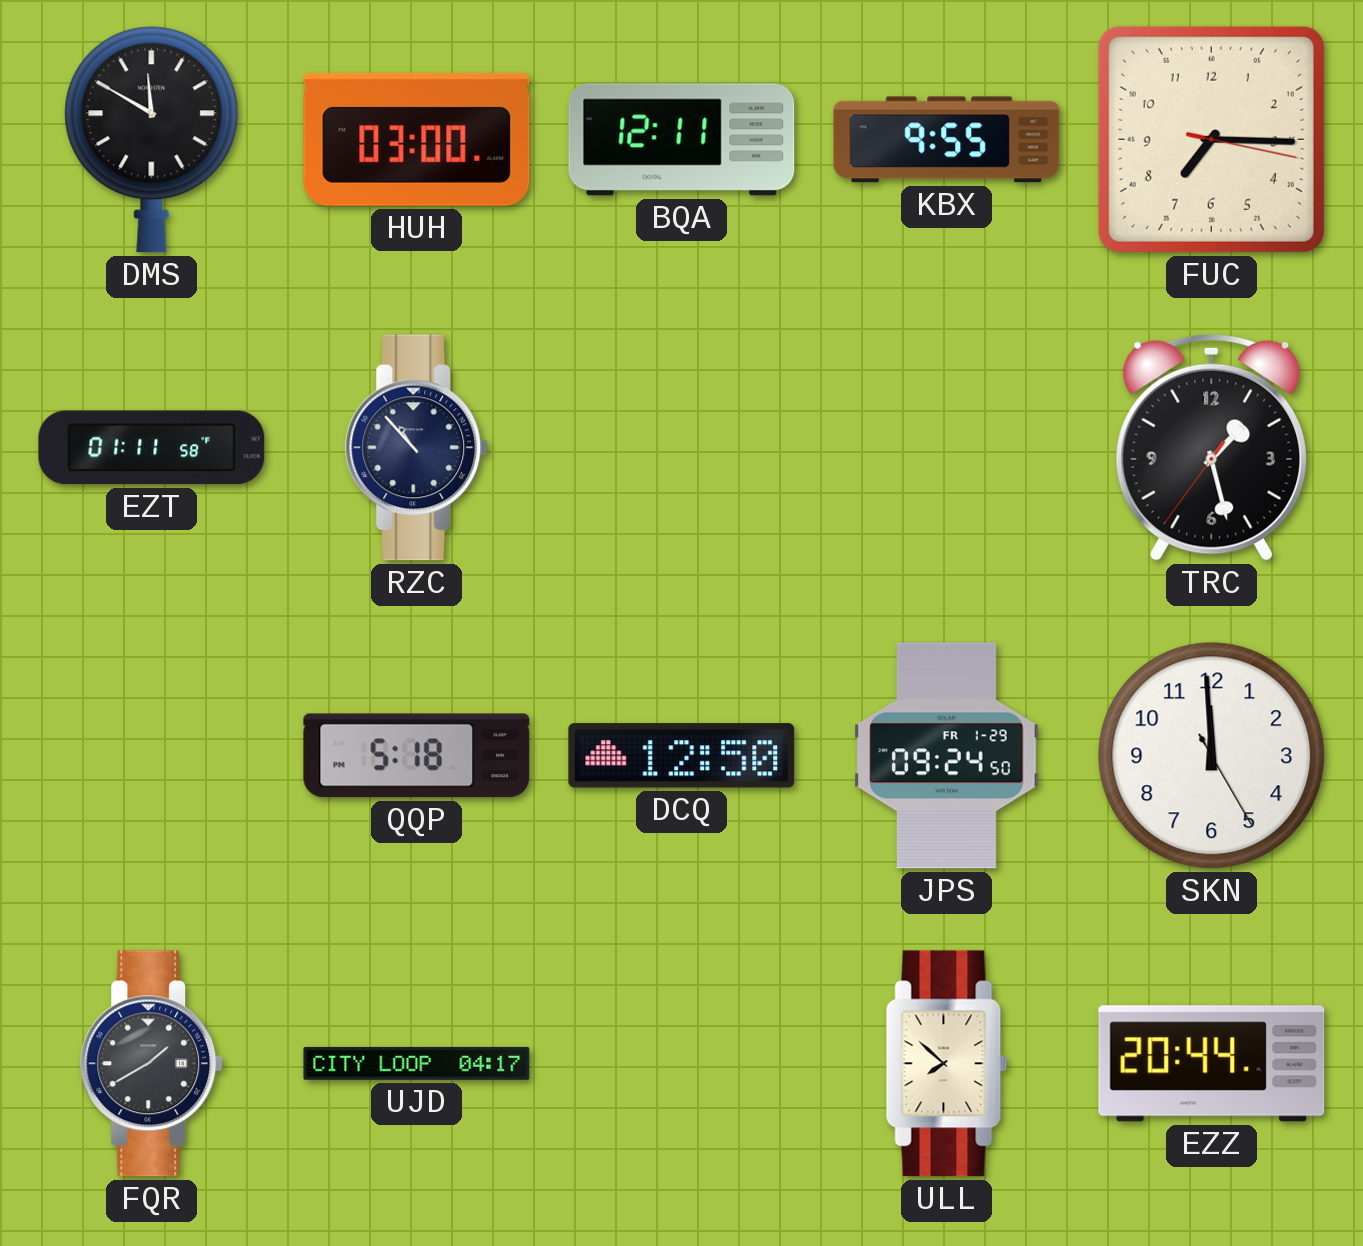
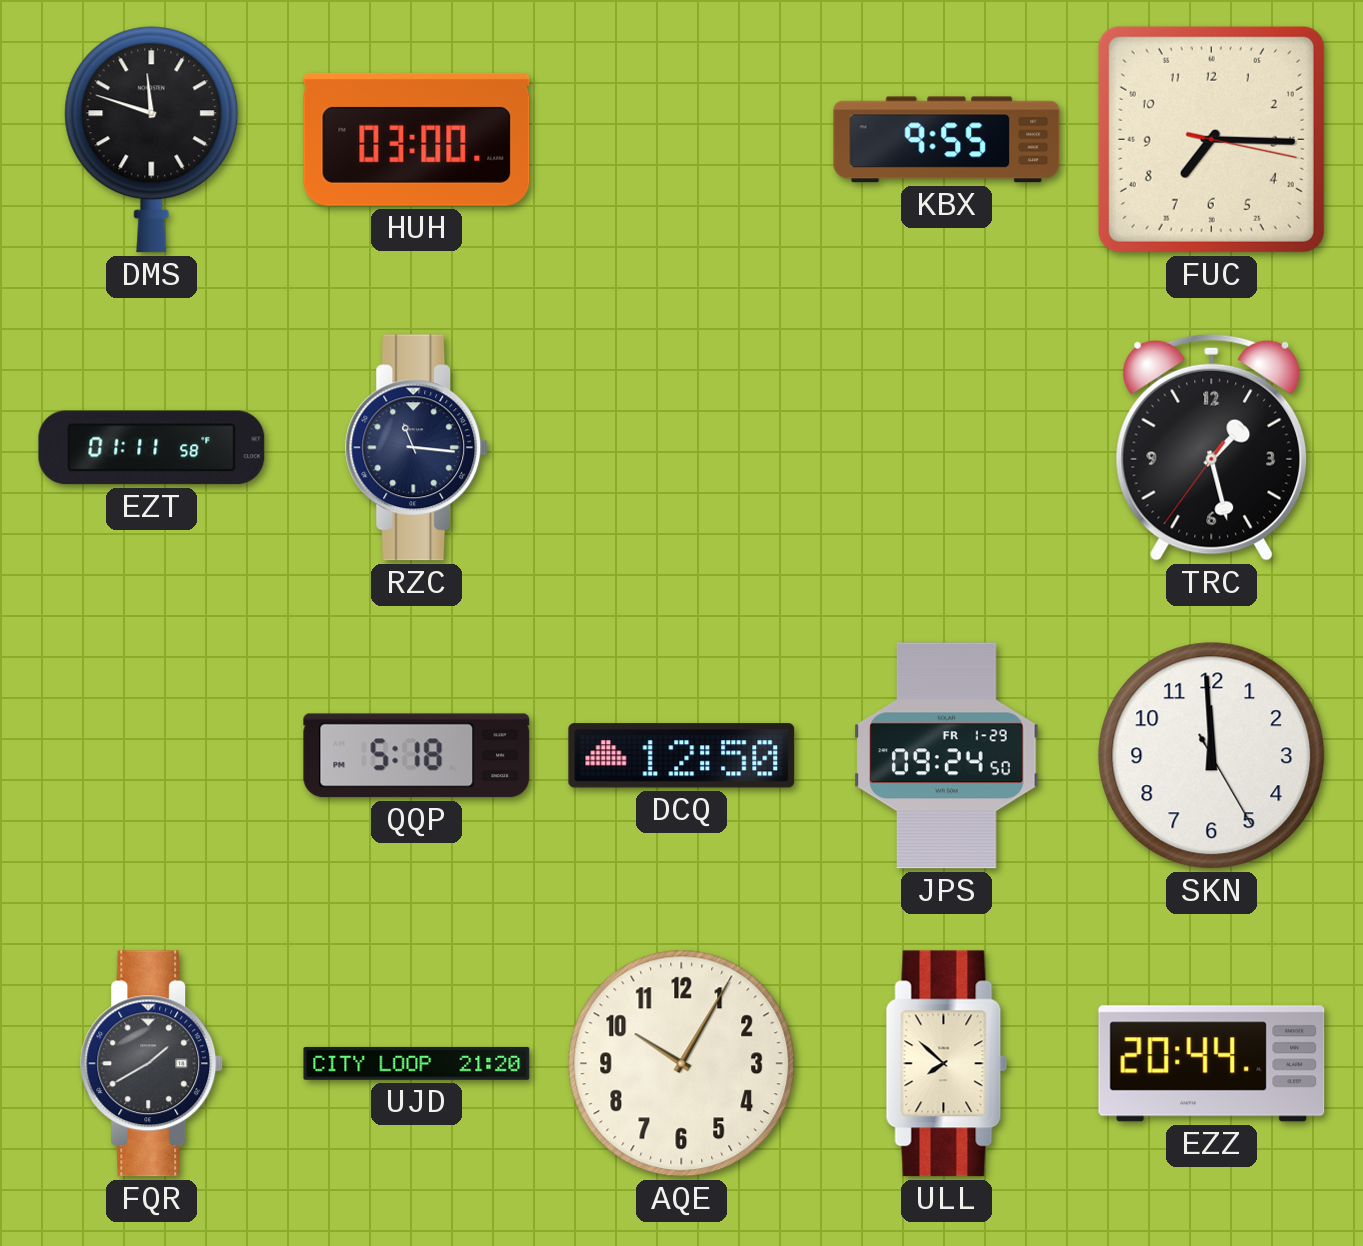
DMS: 11:50 -> 11:48
BQA: 12:11 -> none
RZC: 10:53 -> 11:16
UJD: 04:17 -> 21:20
AQE: none -> 10:05
